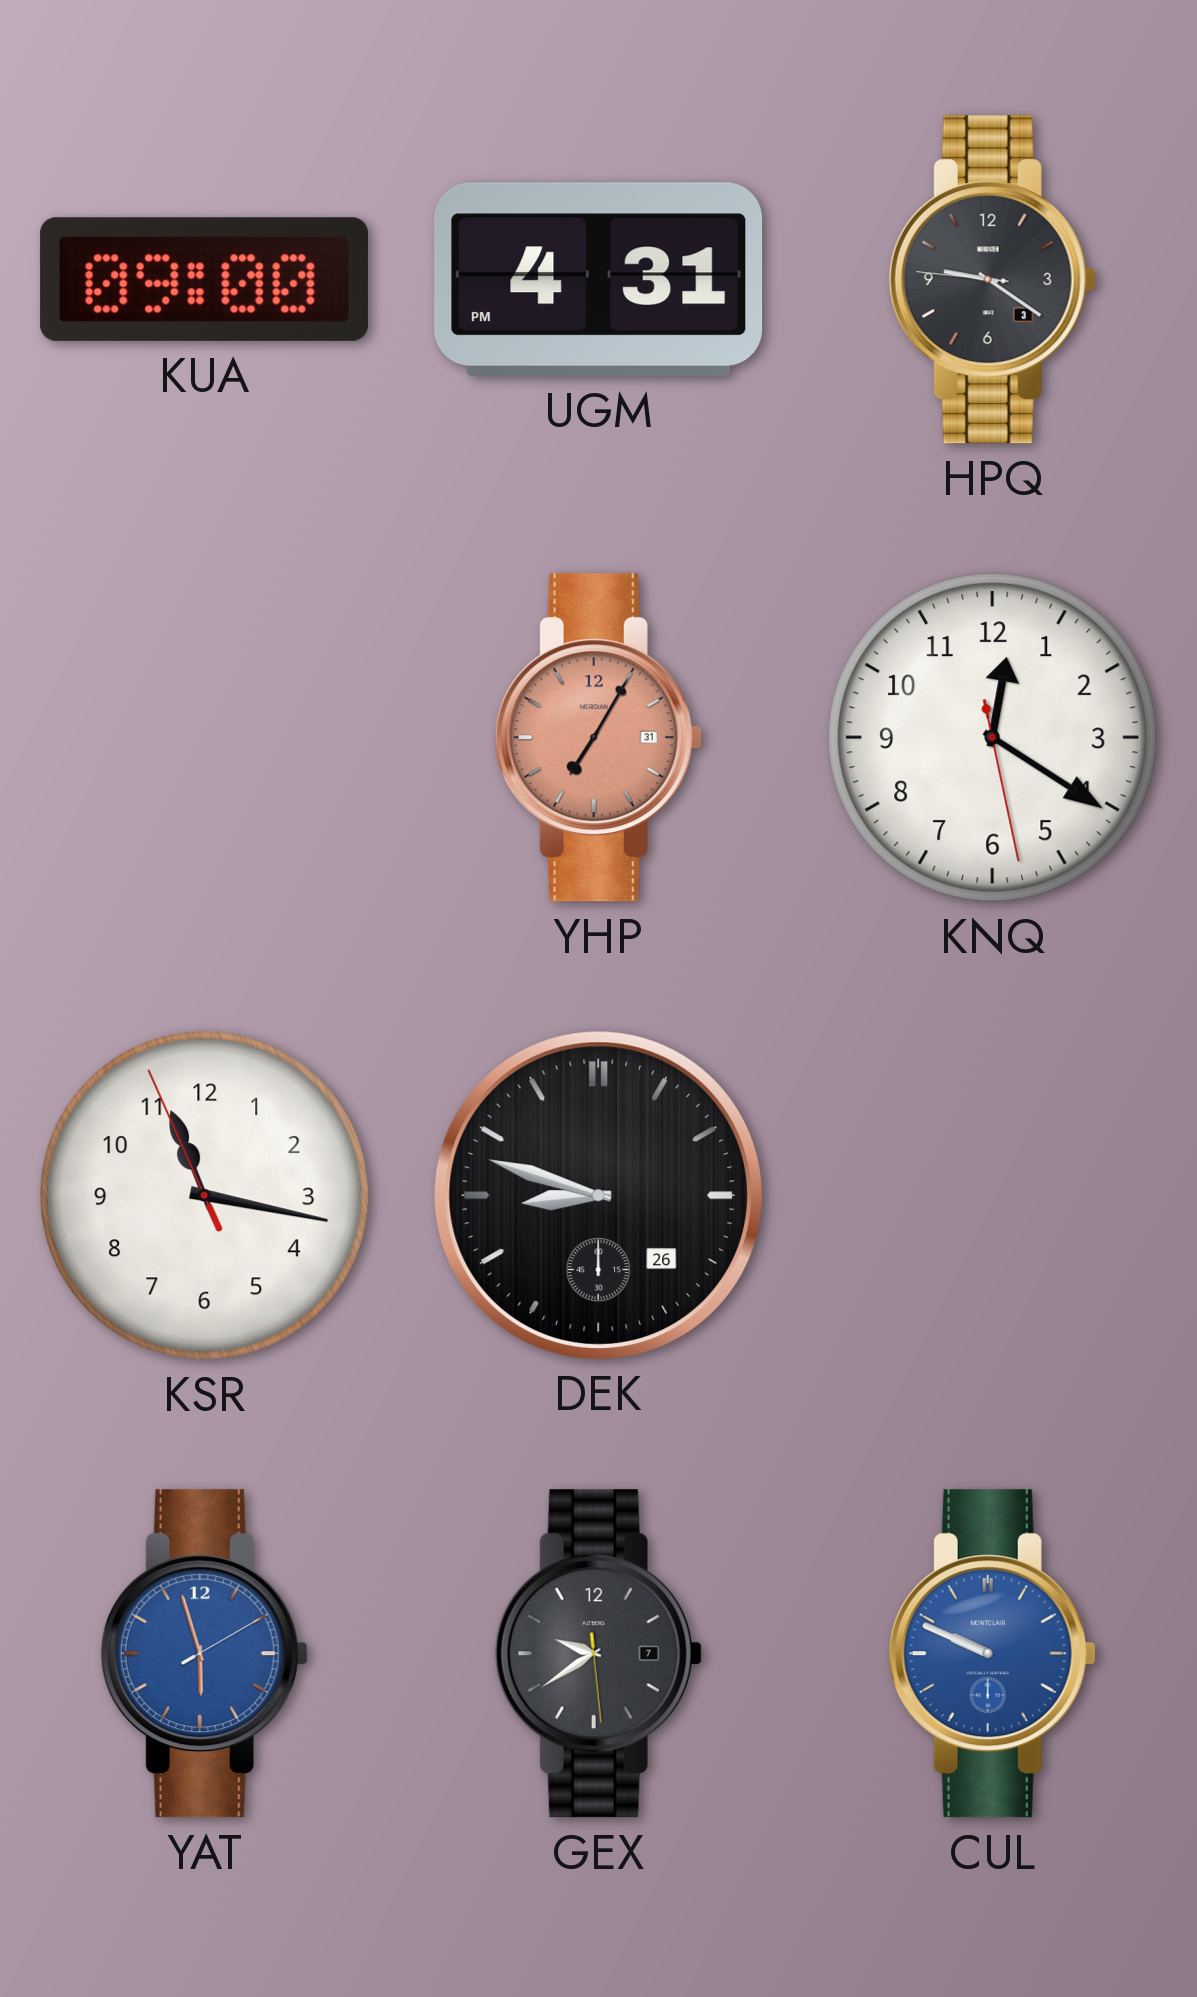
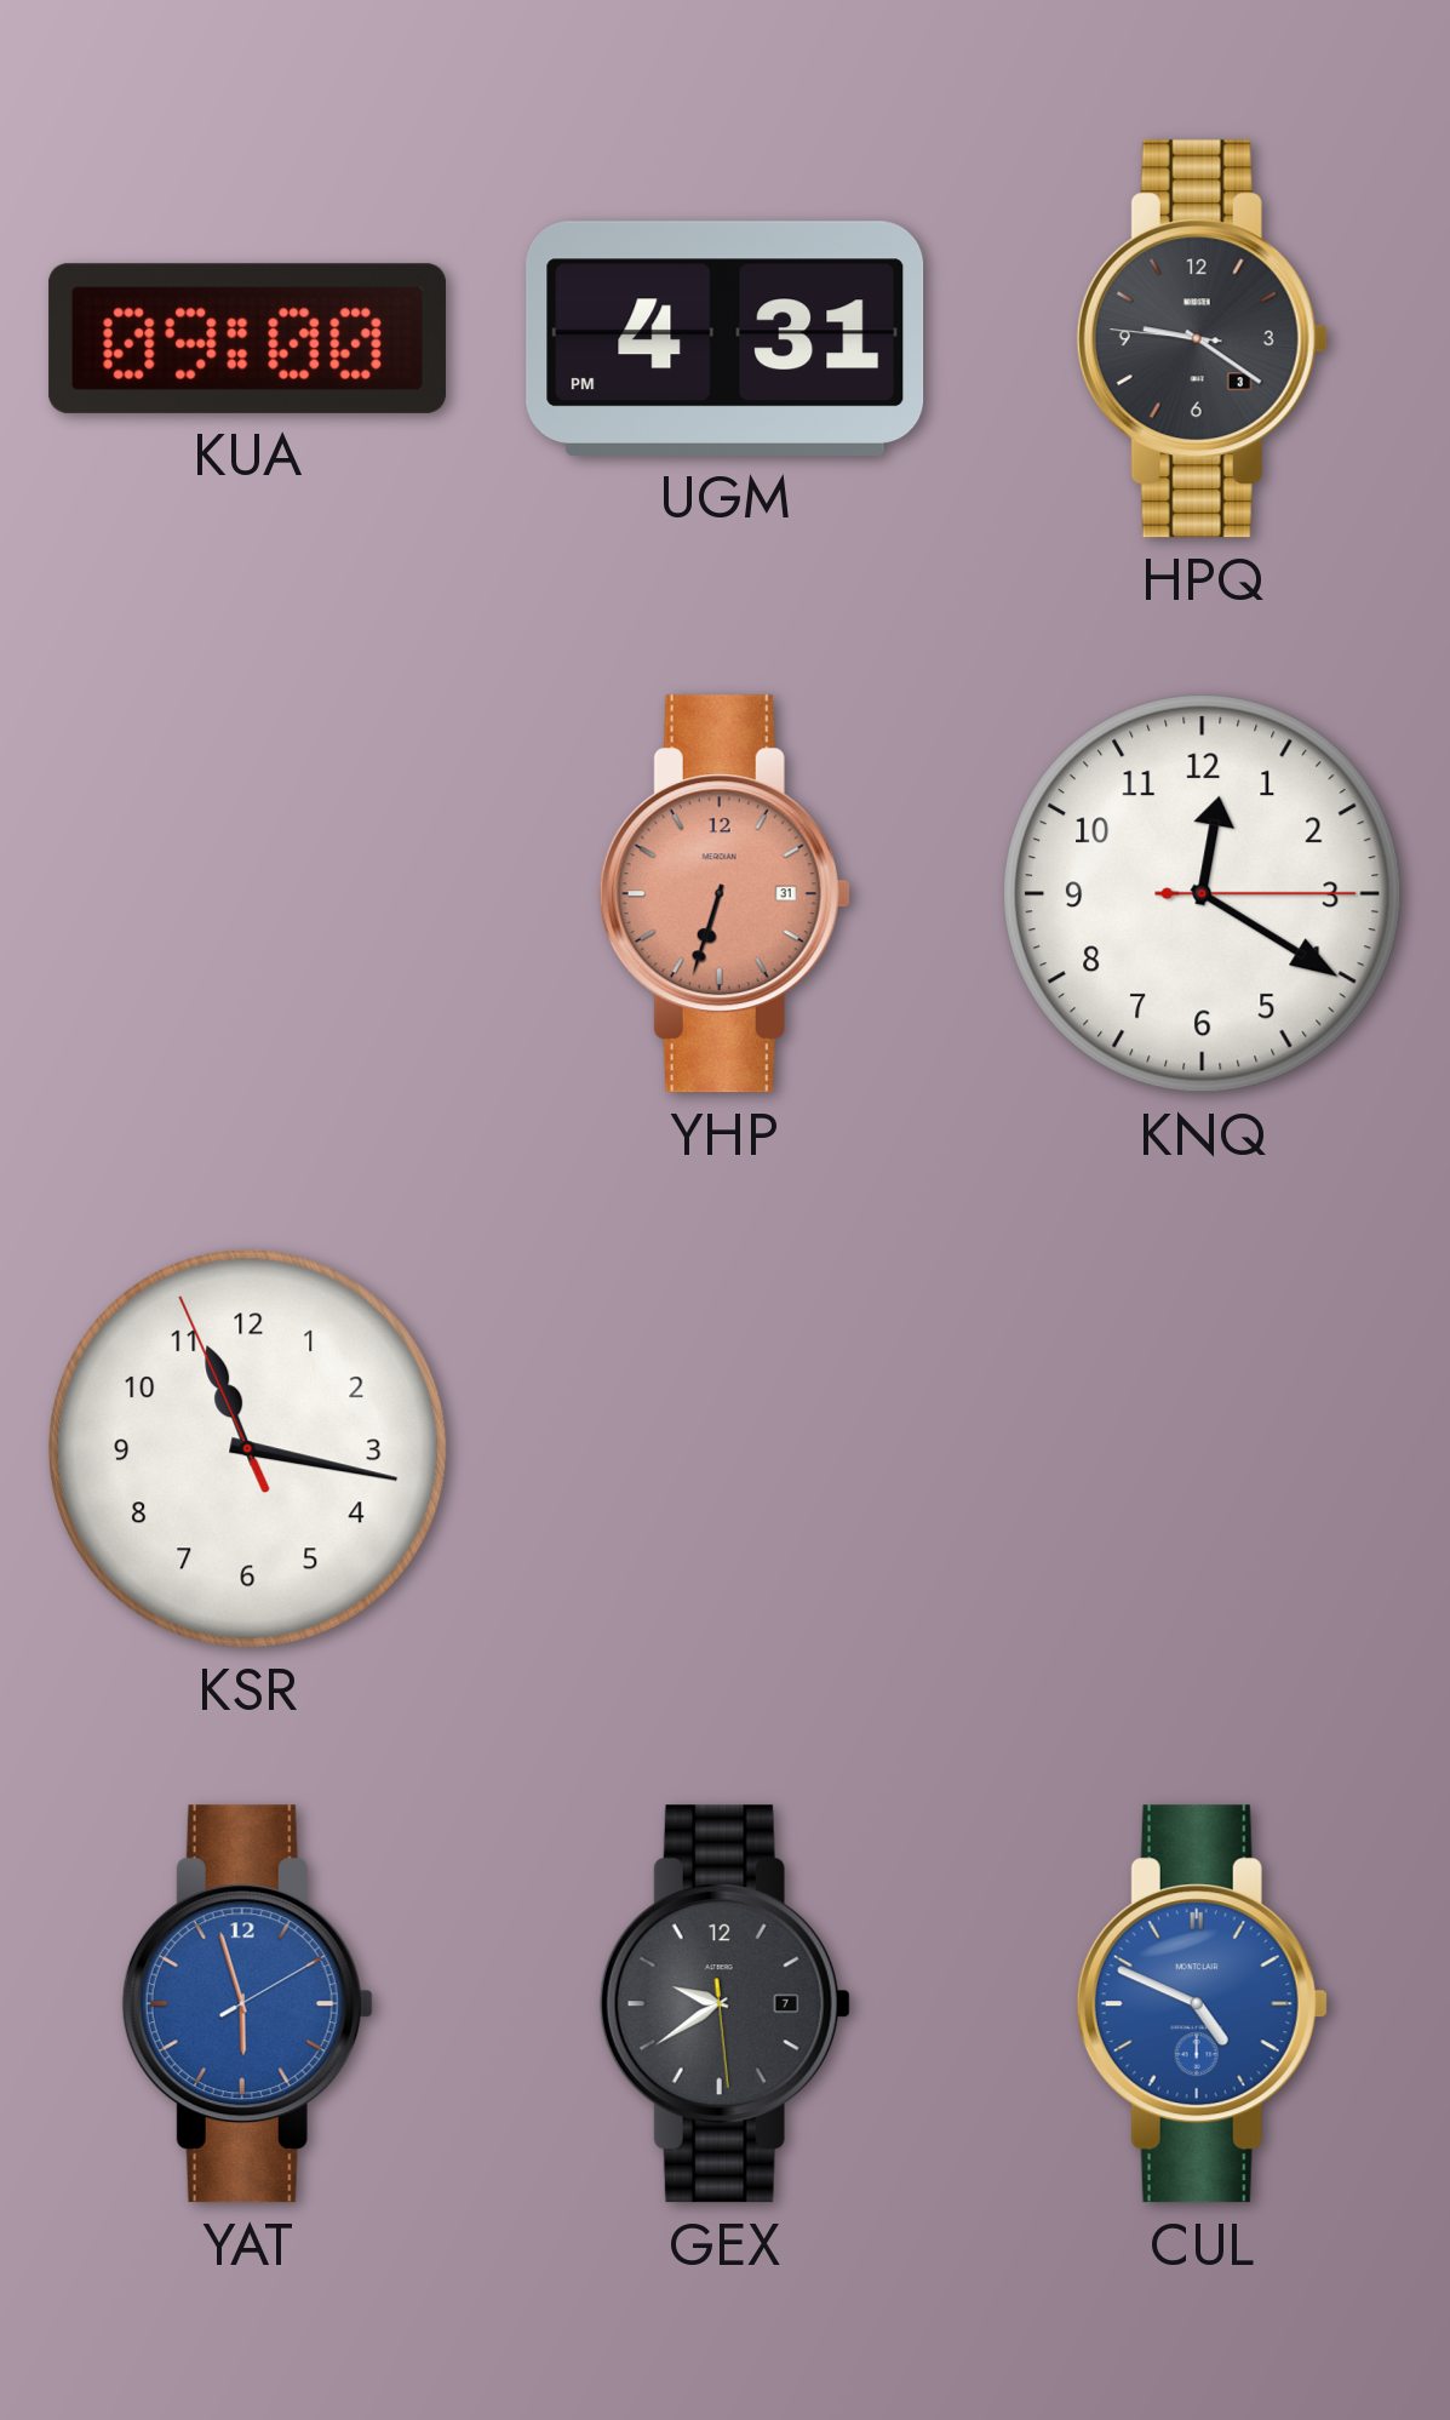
YHP: 7:05 -> 6:33
KNQ: 12:20:28 -> 12:20:15
DEK: 8:48 -> none
CUL: 9:49 -> 4:49
